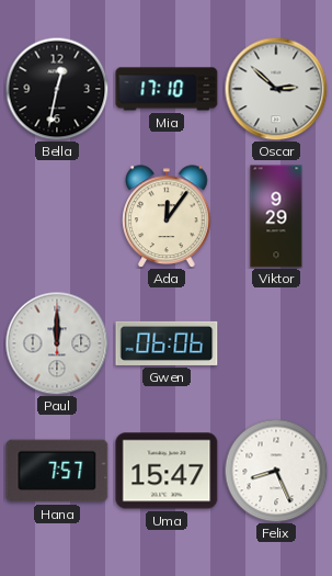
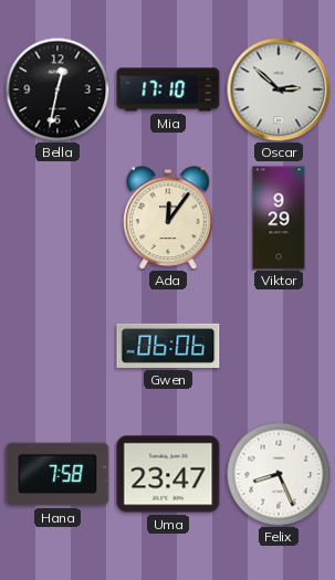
Paul: 12:00 -> none
Hana: 7:57 -> 7:58
Uma: 15:47 -> 23:47
